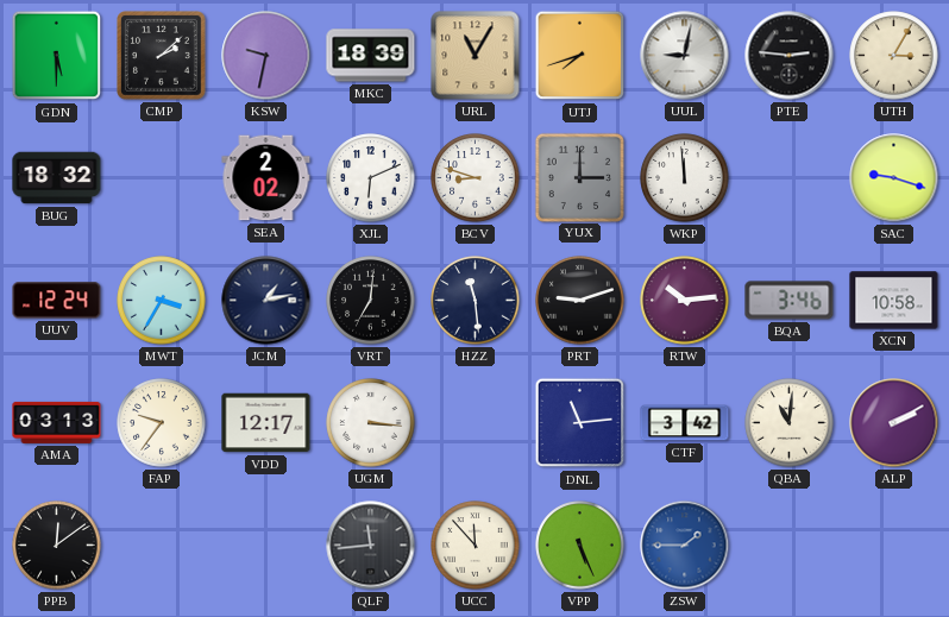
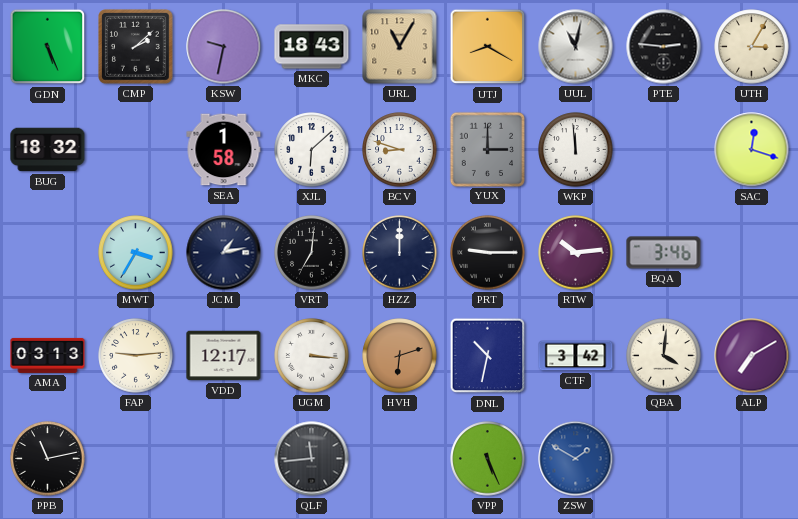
GDN: 5:30 -> 5:26
MKC: 18:39 -> 18:43
UTJ: 7:42 -> 8:20
UUL: 9:02 -> 11:02
SEA: 2:02 -> 1:58
XJL: 6:11 -> 6:08
SAC: 9:18 -> 12:18
UUV: 12:24 -> none
HZZ: 11:29 -> 12:00
PRT: 9:12 -> 9:15
XCN: 10:58 -> none
FAP: 9:36 -> 9:14
HVH: none -> 6:12
DNL: 11:14 -> 10:32
QBA: 11:01 -> 4:01
ALP: 2:10 -> 7:10
PPB: 12:09 -> 11:13
UCC: 11:53 -> none
ZSW: 1:45 -> 1:50
